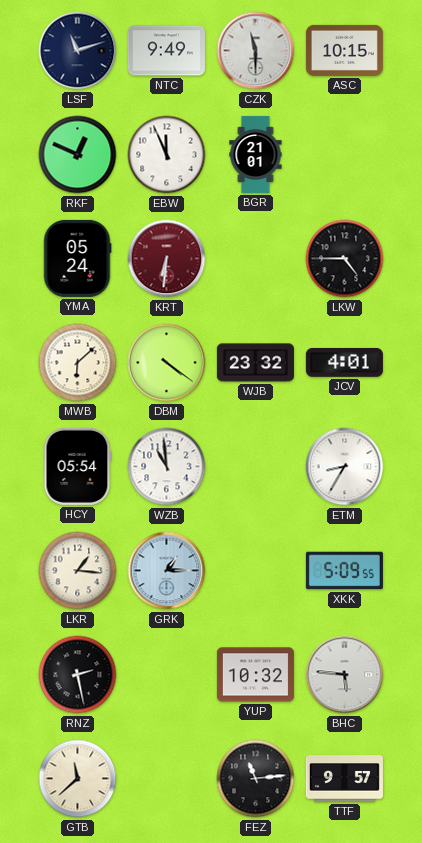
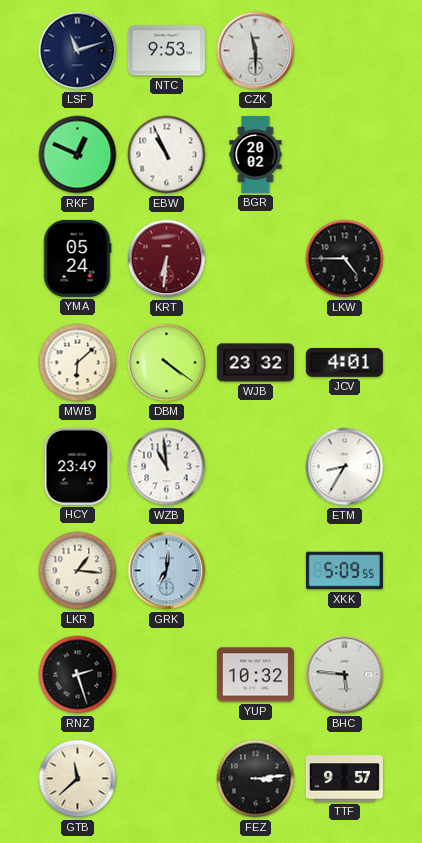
NTC: 9:49 -> 9:53
ASC: 10:15 -> none
EBW: 11:56 -> 10:56
BGR: 21:01 -> 20:02
HCY: 05:54 -> 23:49
GRK: 1:15 -> 7:01
RNZ: 2:28 -> 2:27
FEZ: 11:14 -> 3:14
